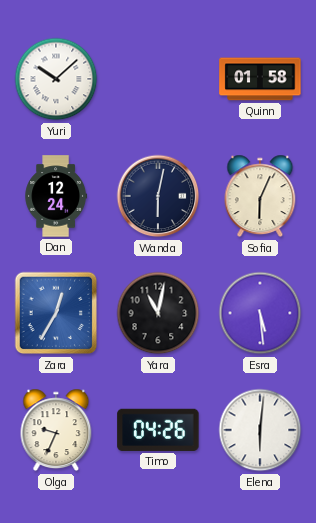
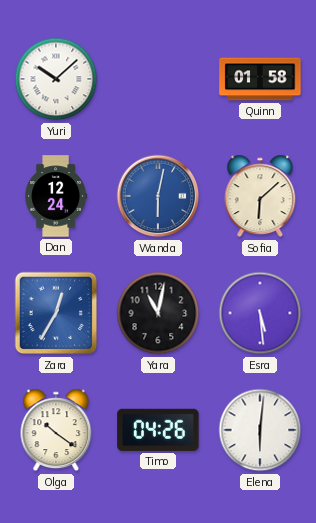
Wanda dial: navy -> blue
Sofia: 6:04 -> 6:08
Olga: 9:34 -> 10:21
